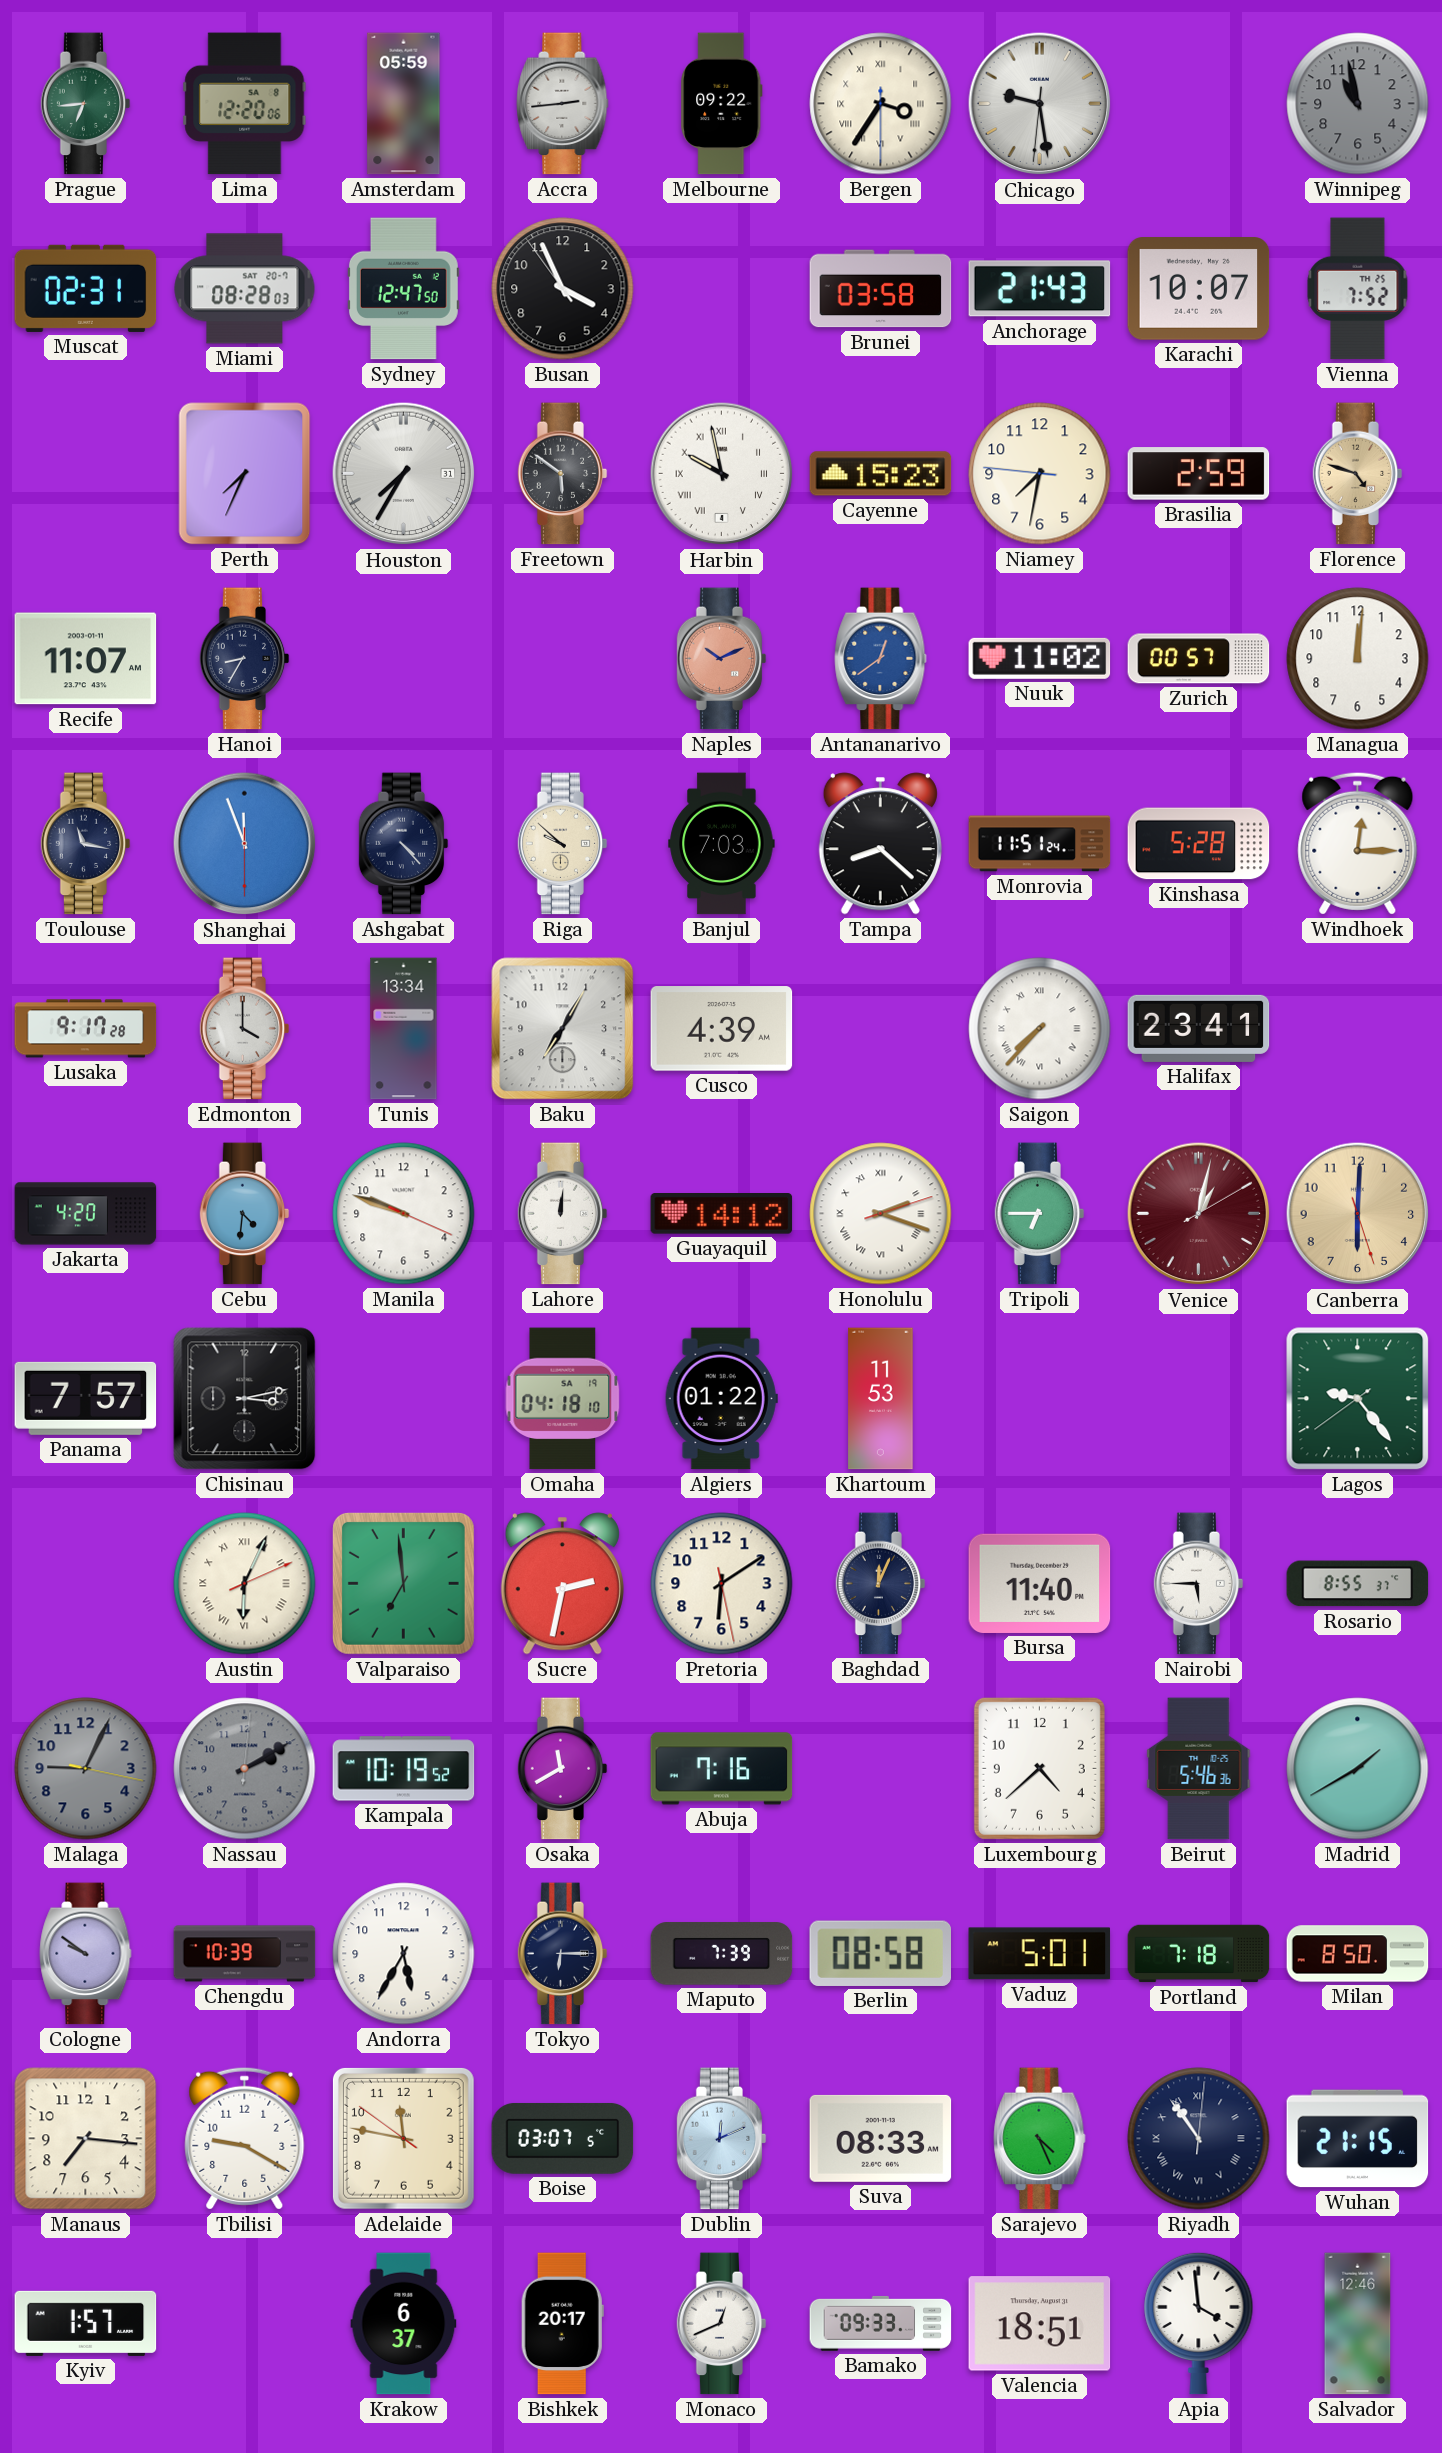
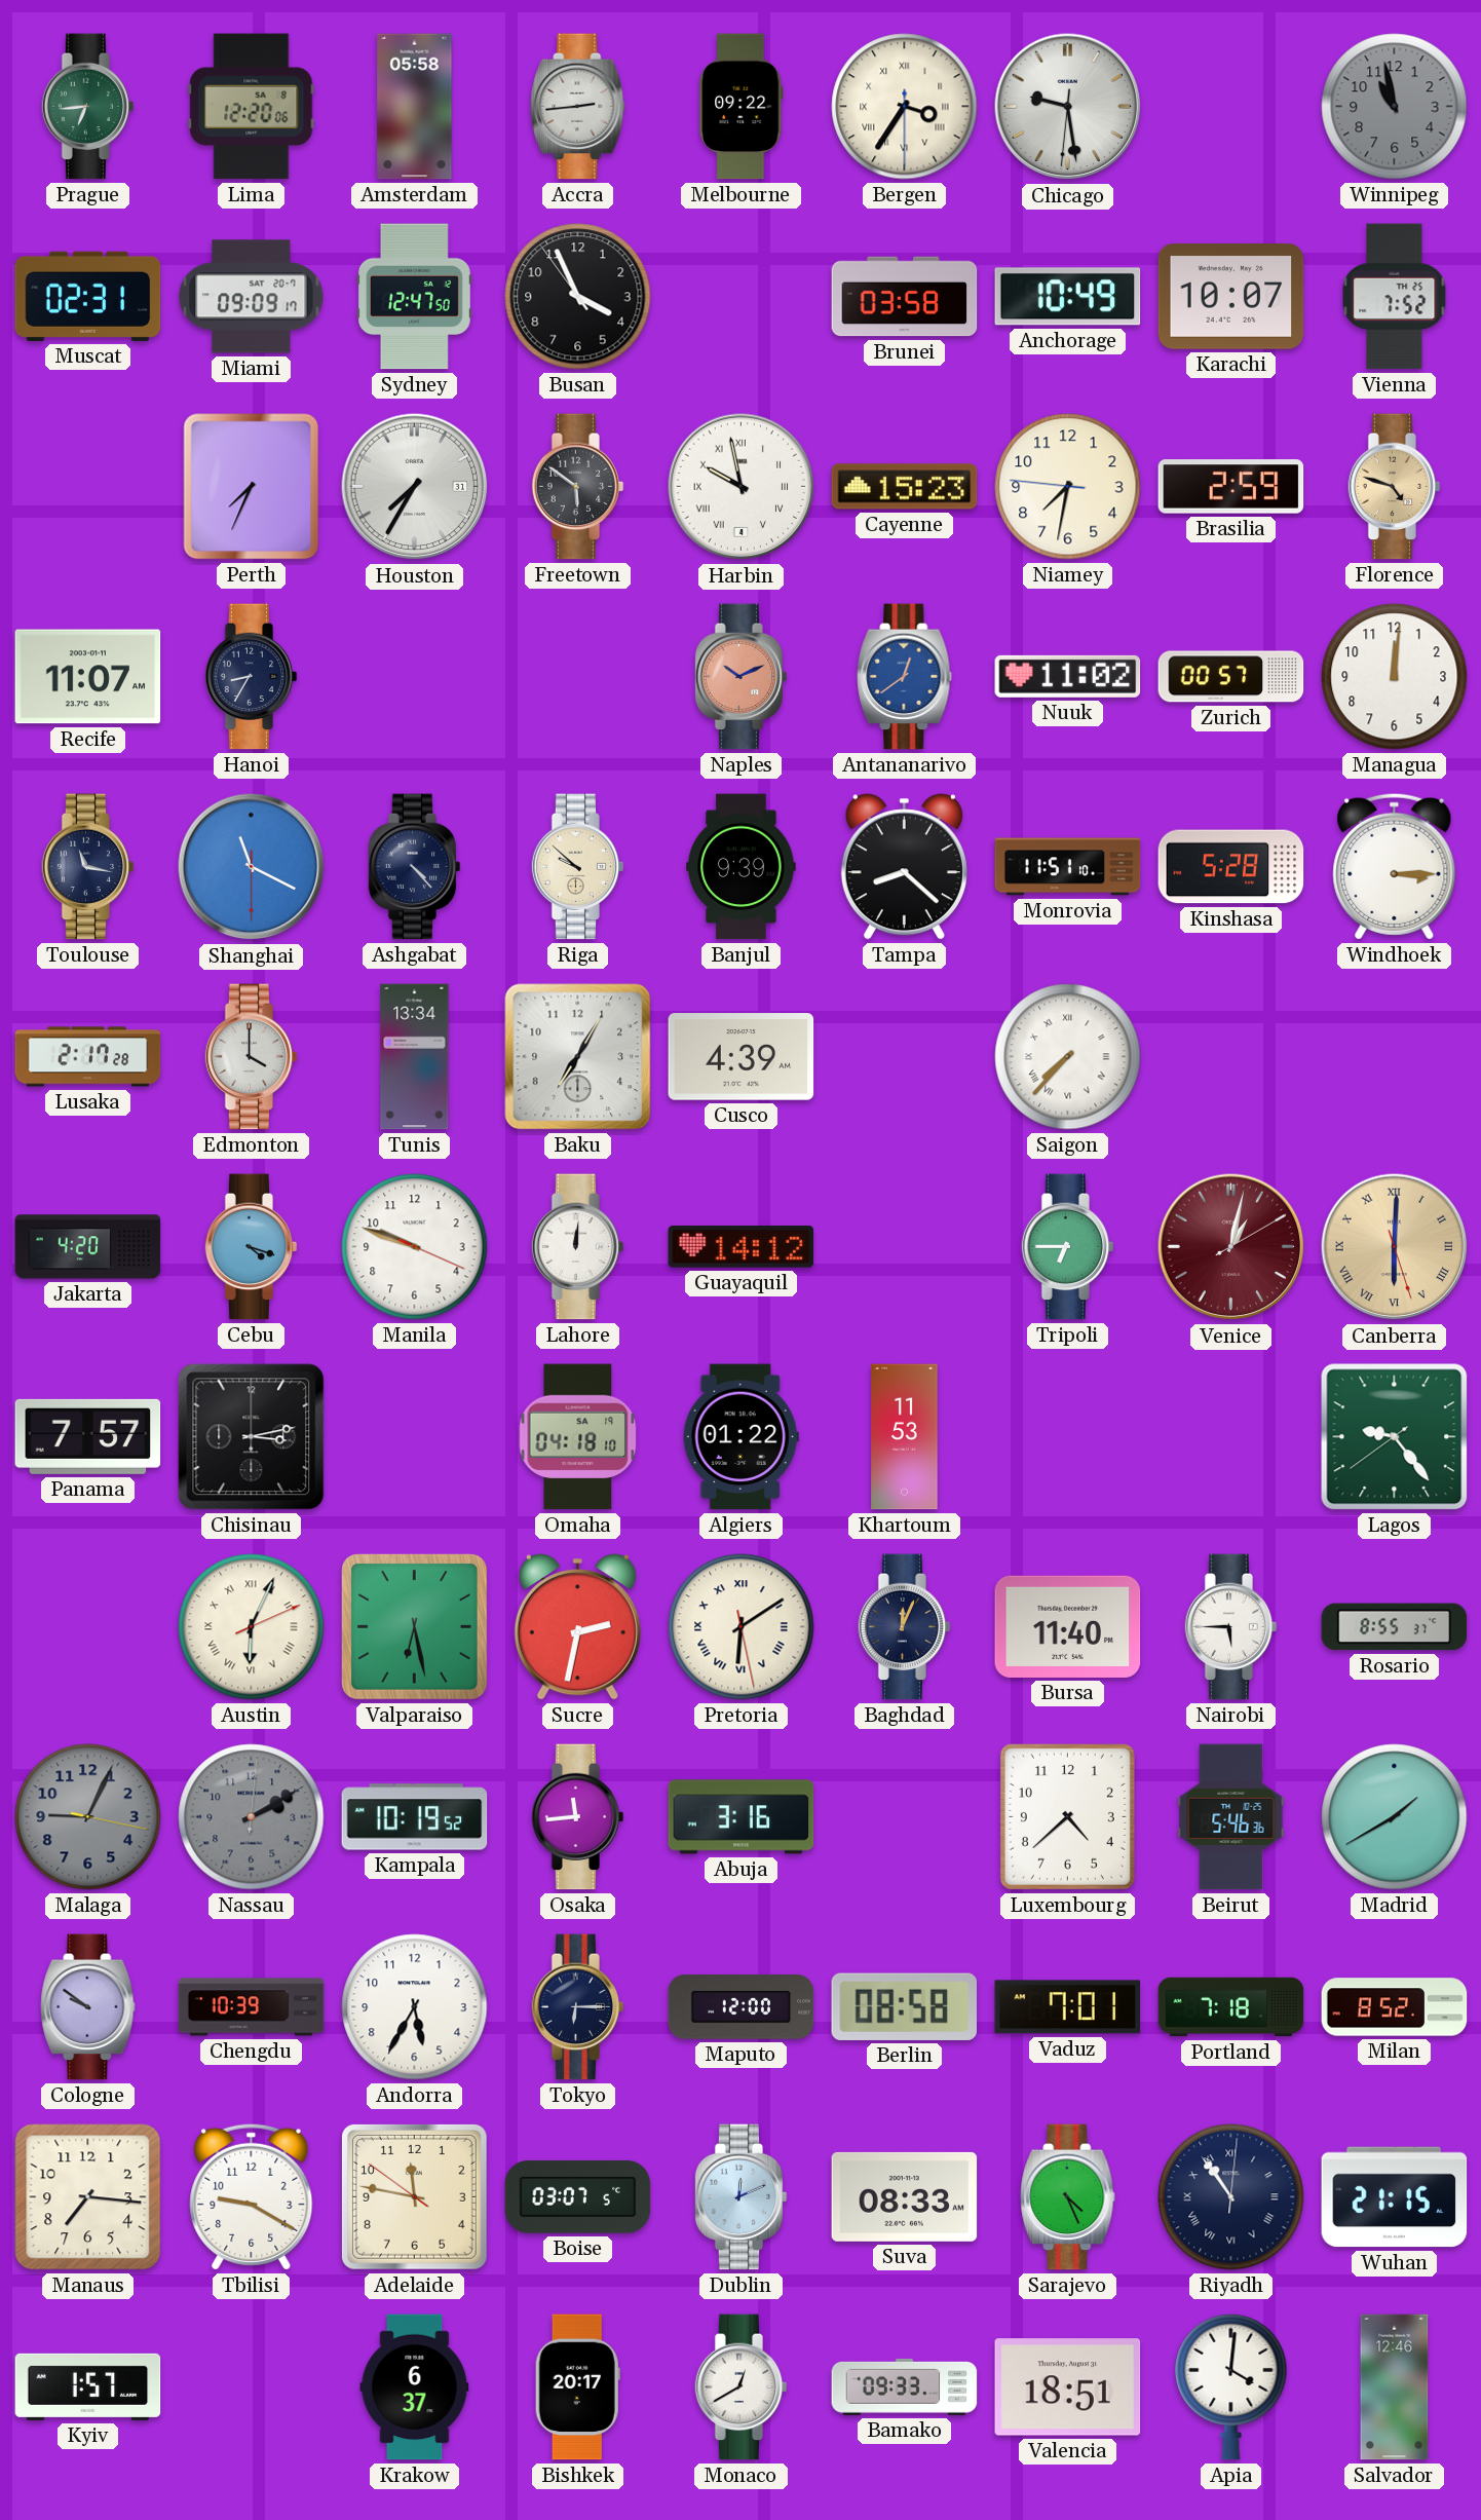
Amsterdam: 05:59 -> 05:58
Miami: 08:28 -> 09:09
Anchorage: 21:43 -> 10:49
Shanghai: 11:56 -> 11:19
Banjul: 7:03 -> 9:39
Monrovia: 11:51:24 -> 11:51:10
Windhoek: 12:15 -> 3:15
Lusaka: 9:17 -> 2:17
Halifax: 23:41 -> none
Cebu: 4:31 -> 4:18
Honolulu: 2:18 -> none
Canberra numerals: Arabic -> Roman
Valparaiso: 6:59 -> 6:28
Pretoria numerals: Arabic -> Roman
Osaka: 11:40 -> 11:44
Abuja: 7:16 -> 3:16
Maputo: 7:39 -> 12:00
Vaduz: 5:01 -> 7:01
Milan: 8:50 -> 8:52
Monaco: 12:41 -> 12:40
Apia: 3:59 -> 4:01
